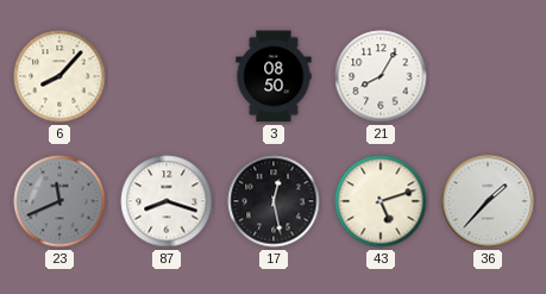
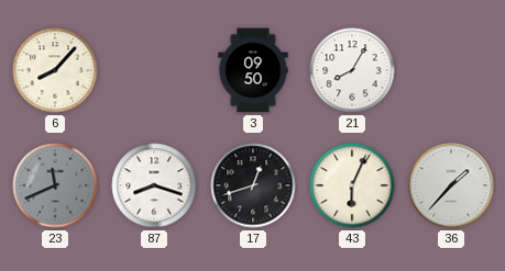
3: 08:50 -> 09:50
17: 12:28 -> 12:42
43: 5:12 -> 6:04
